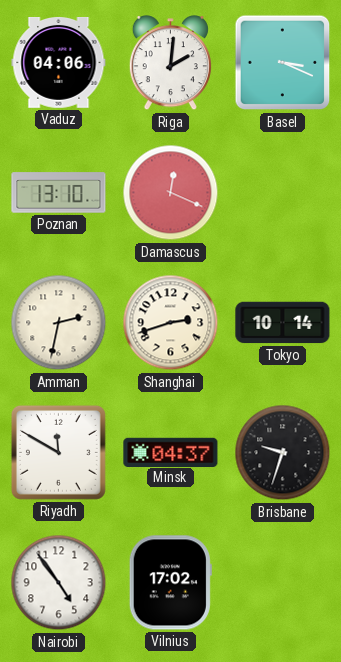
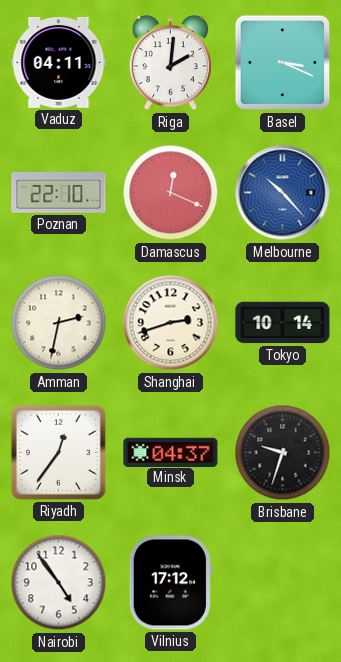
Vaduz: 04:06 -> 04:11
Poznan: 13:10 -> 22:10
Melbourne: none -> 10:23
Riyadh: 11:50 -> 12:36
Vilnius: 17:02 -> 17:12
